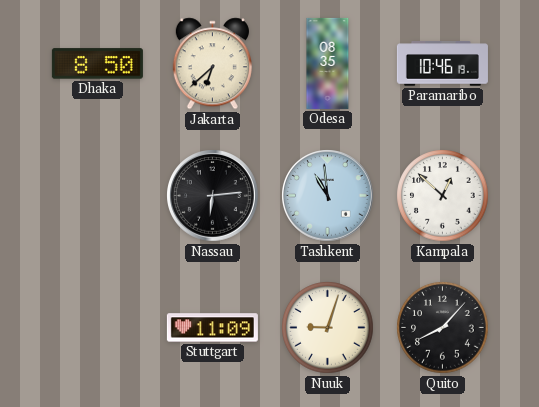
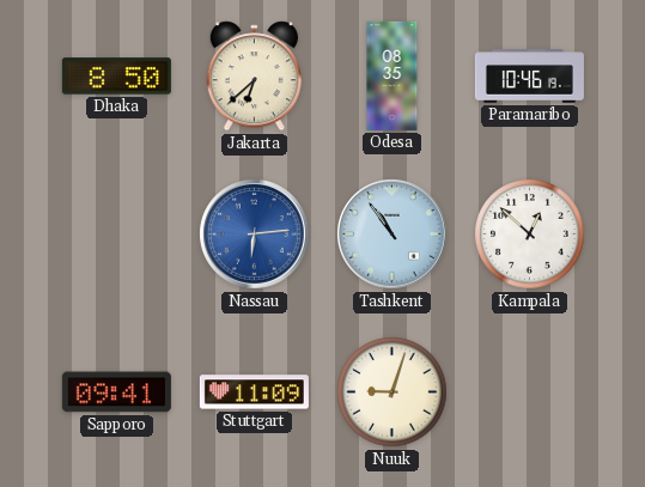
Nassau dial: black -> blue
Tashkent: 10:59 -> 10:54
Sapporo: none -> 09:41
Quito: 8:07 -> none
